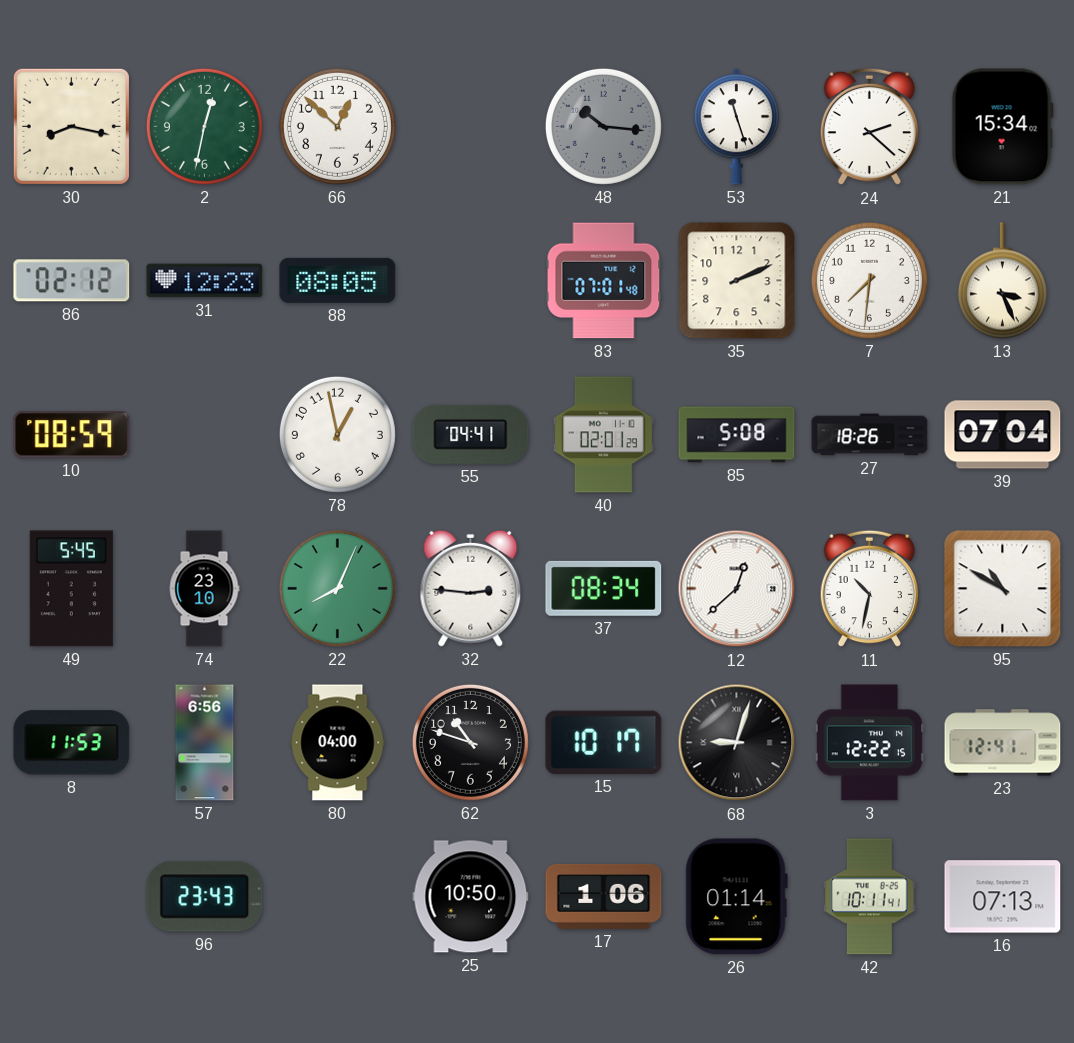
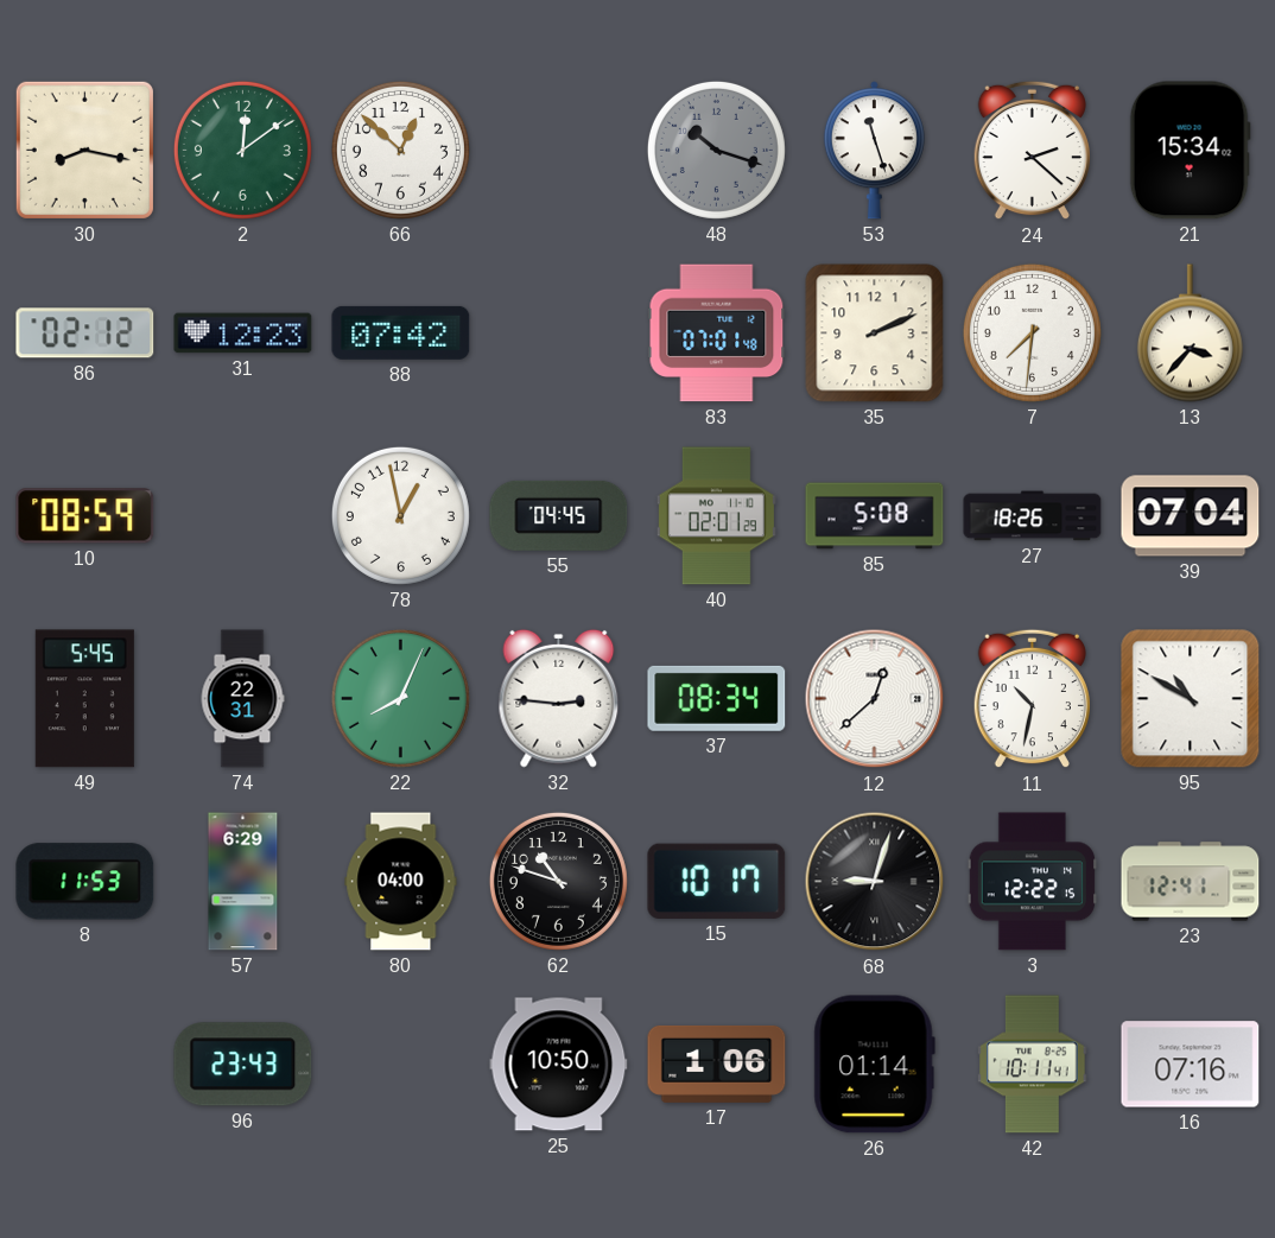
2: 12:32 -> 12:09
48: 10:16 -> 10:18
88: 08:05 -> 07:42
13: 3:26 -> 3:37
55: 04:41 -> 04:45
74: 23:10 -> 22:31
57: 6:56 -> 6:29
16: 07:13 -> 07:16
